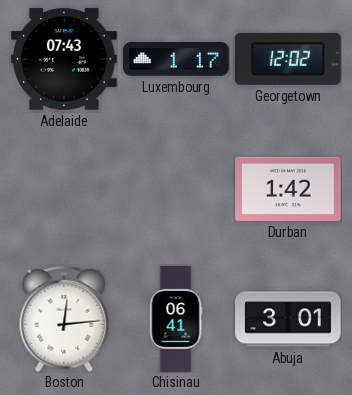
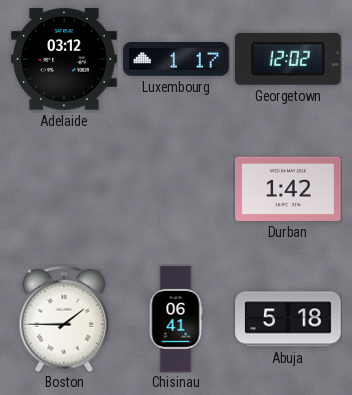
Adelaide: 07:43 -> 03:12
Boston: 12:14 -> 1:45
Abuja: 3:01 -> 5:18
